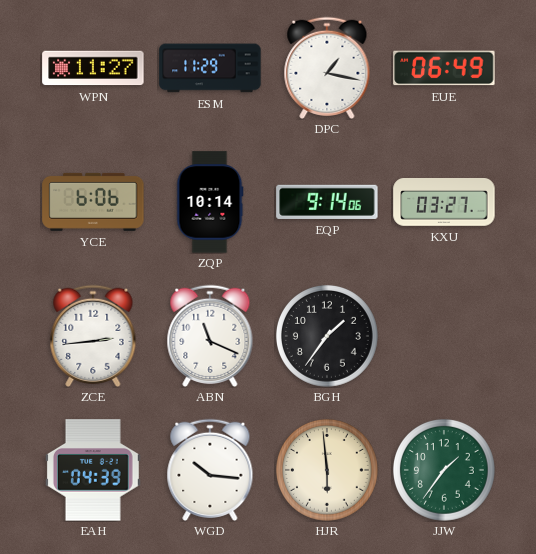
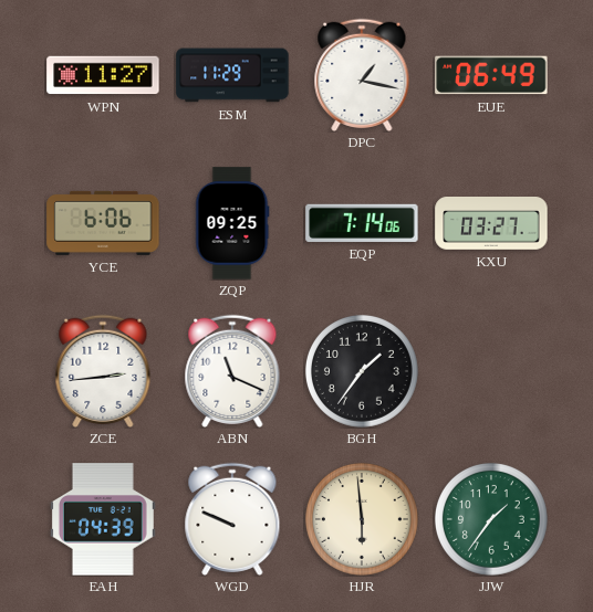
ZQP: 10:14 -> 09:25
EQP: 9:14 -> 7:14
WGD: 10:16 -> 9:49
